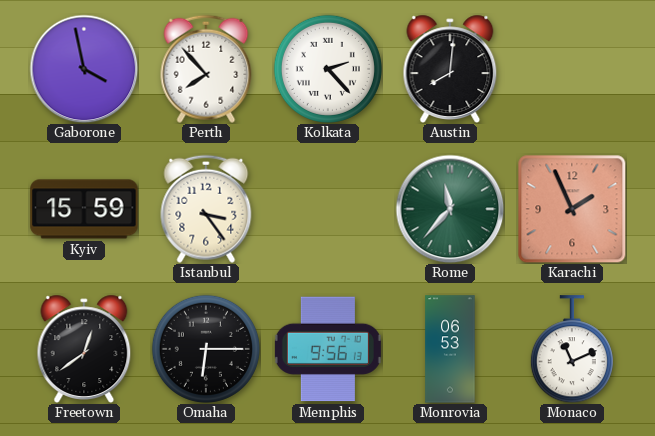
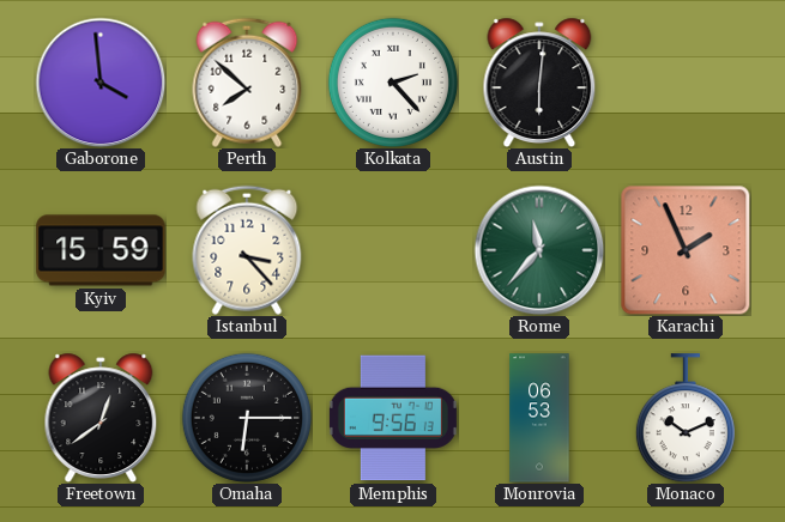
Gaborone: 3:58 -> 3:59
Perth: 7:53 -> 7:52
Austin: 8:01 -> 6:01
Istanbul: 3:24 -> 3:23
Monaco: 11:11 -> 10:11
